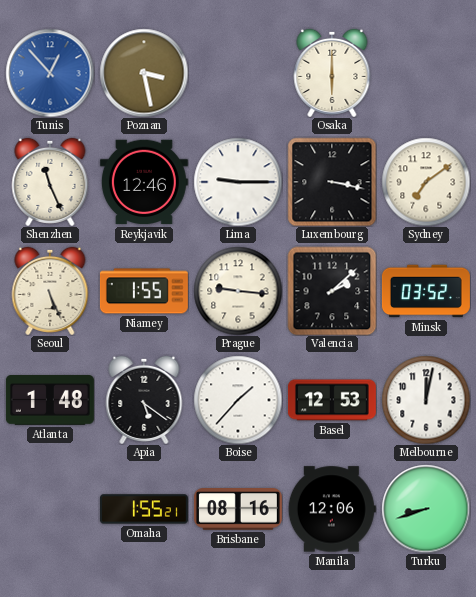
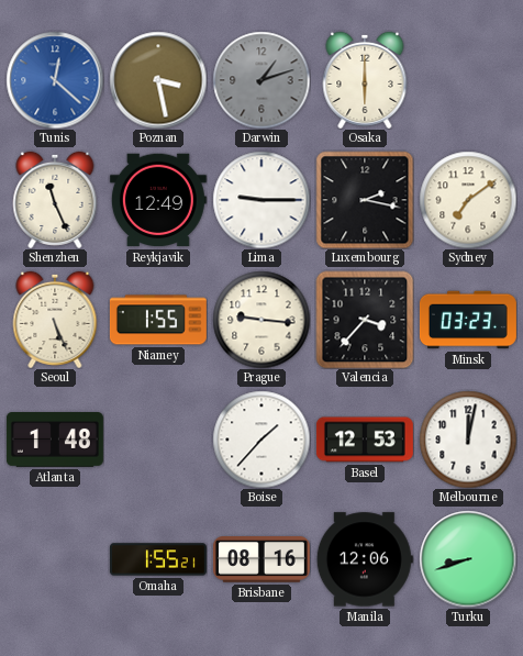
Tunis: 12:53 -> 12:22
Darwin: none -> 1:12
Reykjavik: 12:46 -> 12:49
Luxembourg: 3:17 -> 2:17
Valencia: 2:08 -> 3:37
Minsk: 03:52 -> 03:23
Apia: 5:21 -> none
